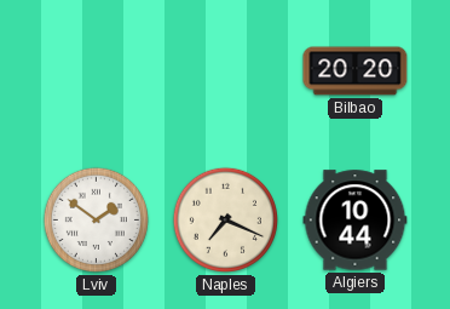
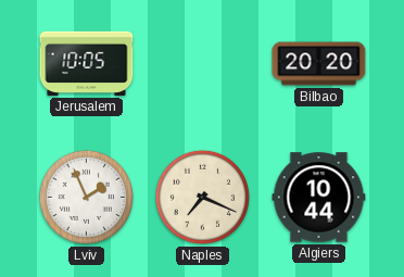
Jerusalem: none -> 10:05
Lviv: 1:51 -> 1:56
